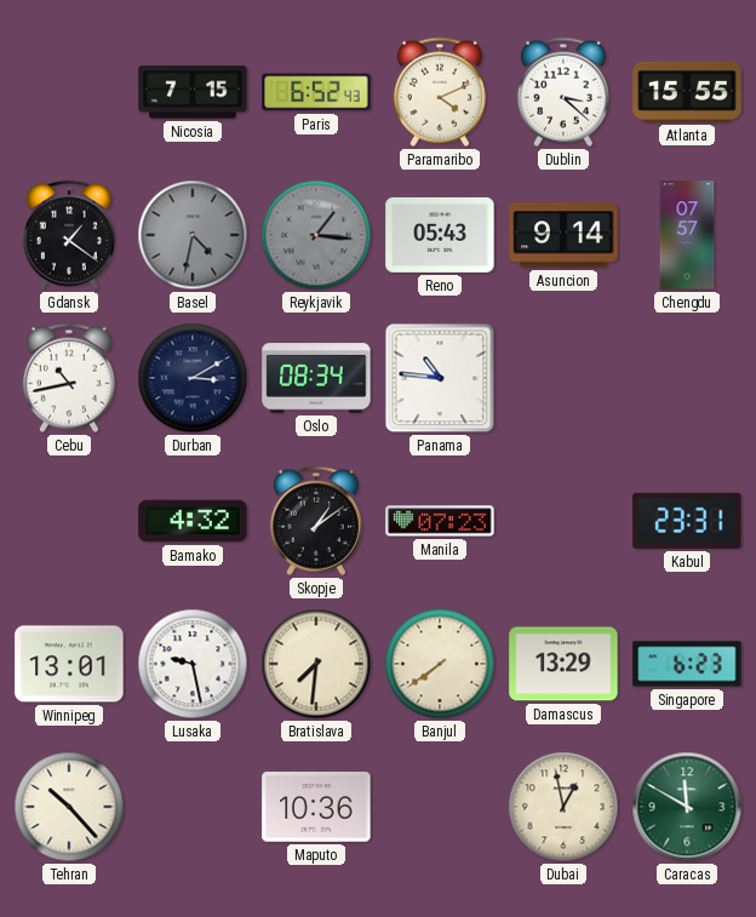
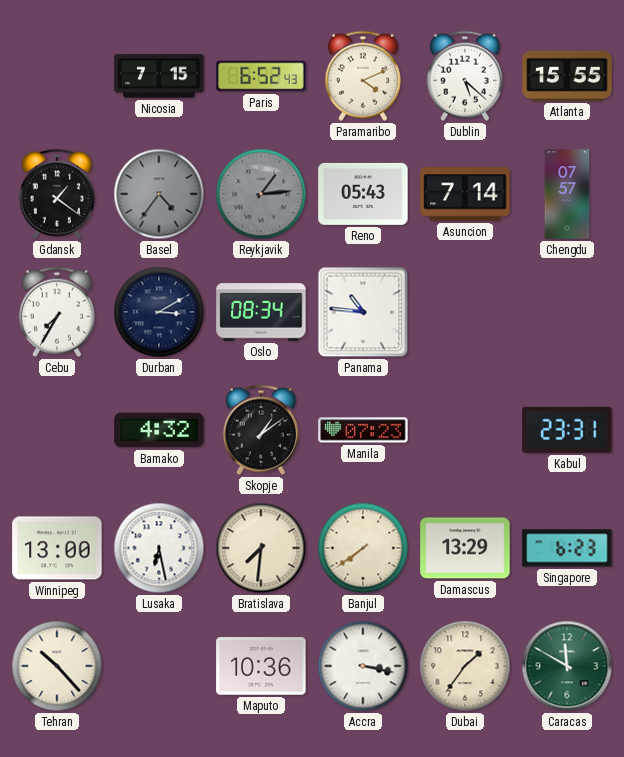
Dublin: 3:22 -> 5:22
Basel: 4:32 -> 4:36
Reykjavik: 1:16 -> 1:14
Asuncion: 9:14 -> 7:14
Cebu: 10:43 -> 7:35
Winnipeg: 13:01 -> 13:00
Lusaka: 9:28 -> 6:28
Accra: none -> 3:17
Dubai: 12:58 -> 1:36
